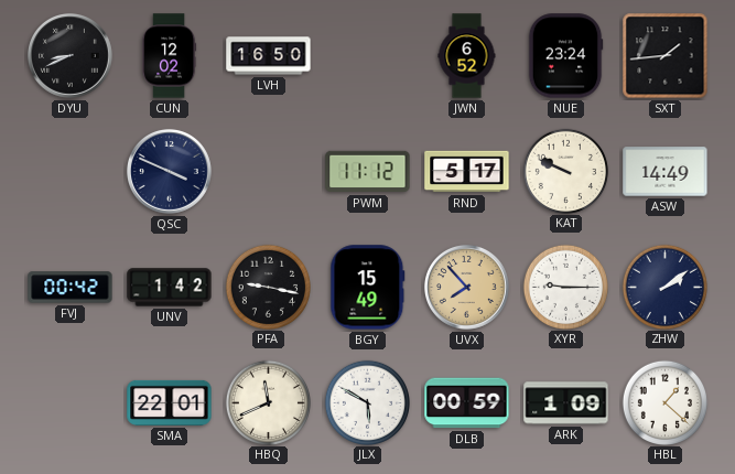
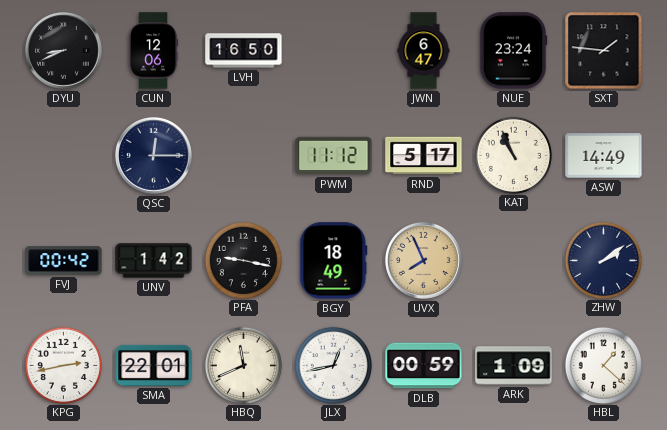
CUN: 12:02 -> 12:06
JWN: 6:52 -> 6:47
SXT: 1:44 -> 1:46
QSC: 3:49 -> 12:15
KAT: 9:49 -> 10:56
BGY: 15:49 -> 18:49
UVX: 7:53 -> 7:56
XYR: 9:15 -> none
KPG: none -> 2:43
JLX: 5:50 -> 12:43
